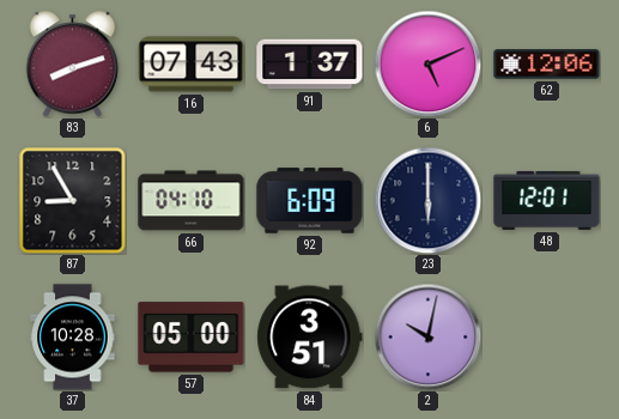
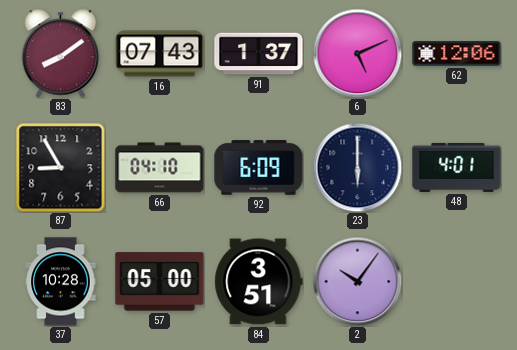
83: 8:12 -> 8:09
48: 12:01 -> 4:01
2: 10:02 -> 10:06
